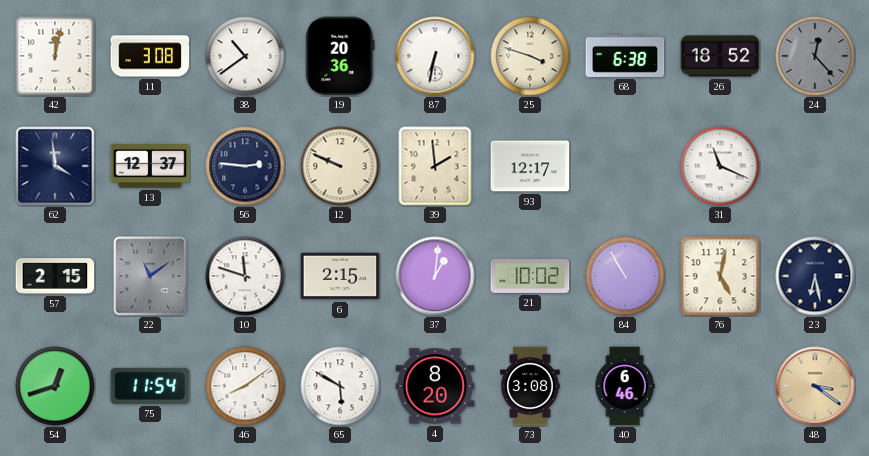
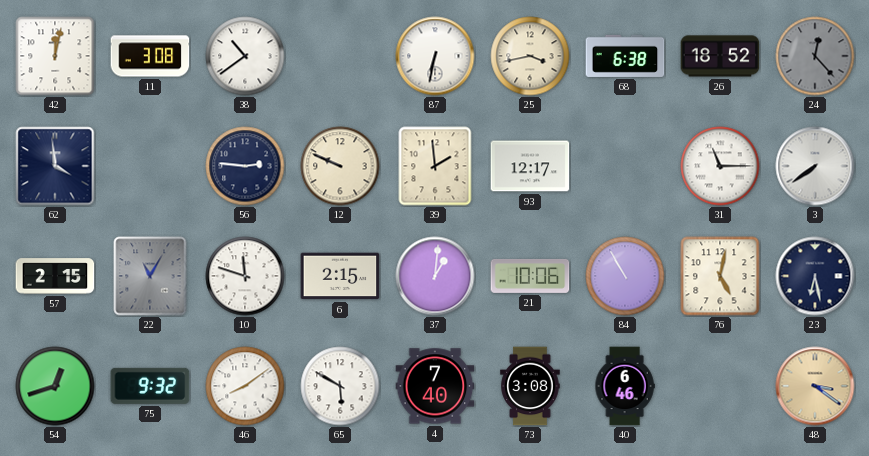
19: 20:36 -> none
25: 3:48 -> 3:43
13: 12:37 -> none
31: 11:19 -> 11:15
3: none -> 7:39
22: 11:09 -> 11:05
21: 10:02 -> 10:06
75: 11:54 -> 9:32
4: 8:20 -> 7:40
